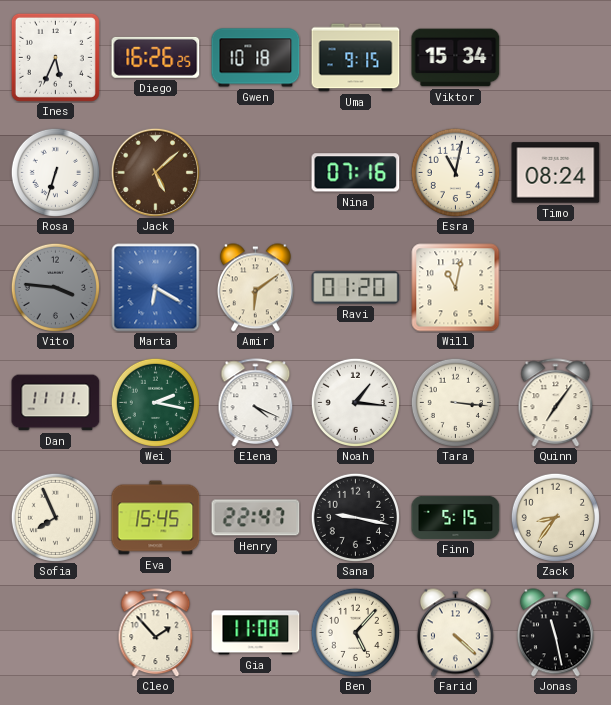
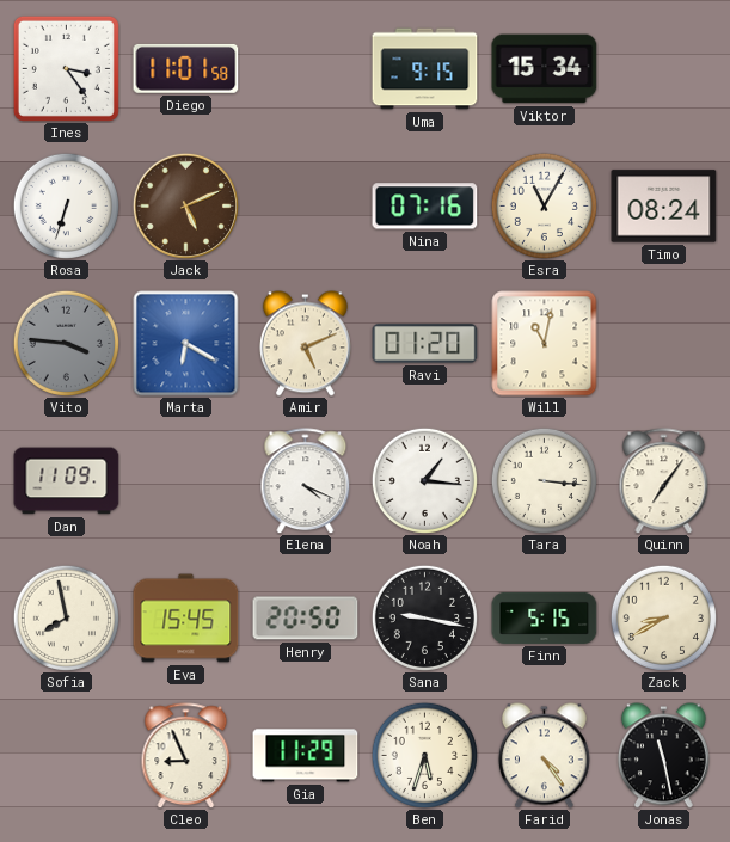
Ines: 5:34 -> 3:24
Diego: 16:26 -> 11:01
Gwen: 10:18 -> none
Jack: 5:08 -> 5:11
Esra: 11:02 -> 11:05
Amir: 6:09 -> 5:11
Dan: 11:11 -> 11:09
Wei: 2:17 -> none
Sofia: 7:56 -> 7:58
Henry: 22:47 -> 20:50
Zack: 8:36 -> 8:40
Cleo: 1:53 -> 8:56
Gia: 11:08 -> 11:29
Ben: 5:07 -> 5:33
Farid: 4:22 -> 4:24
